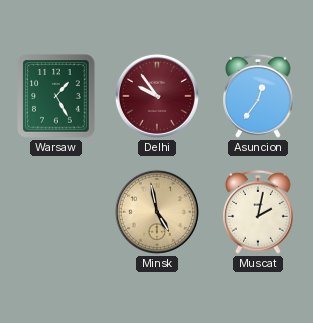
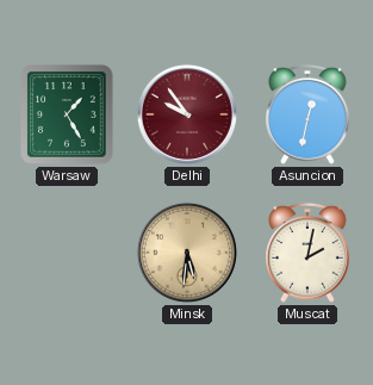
Asuncion: 12:36 -> 12:32
Minsk: 4:58 -> 5:31
